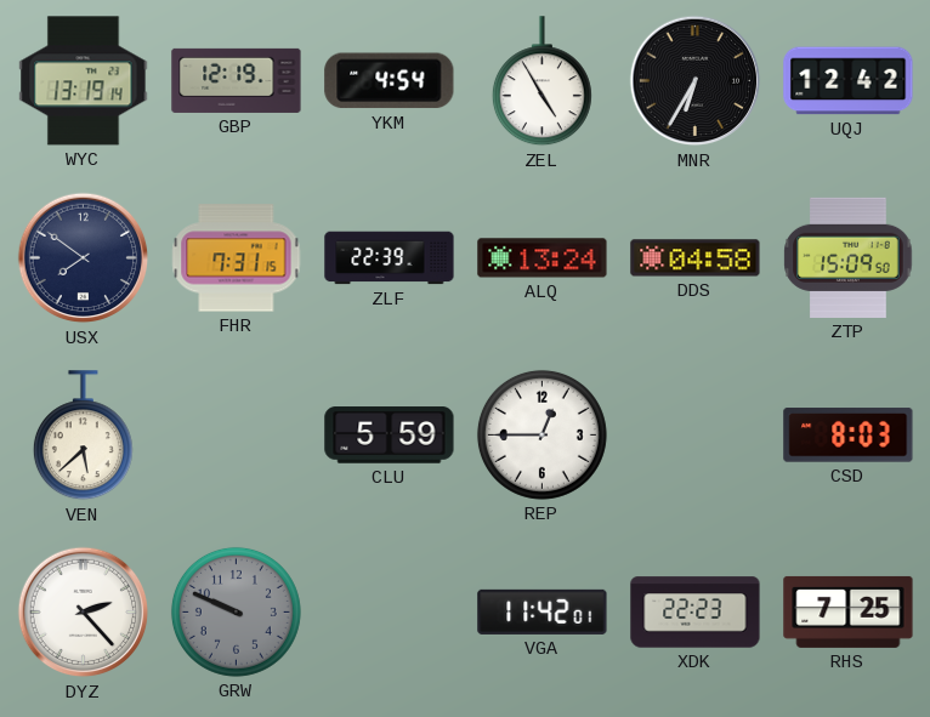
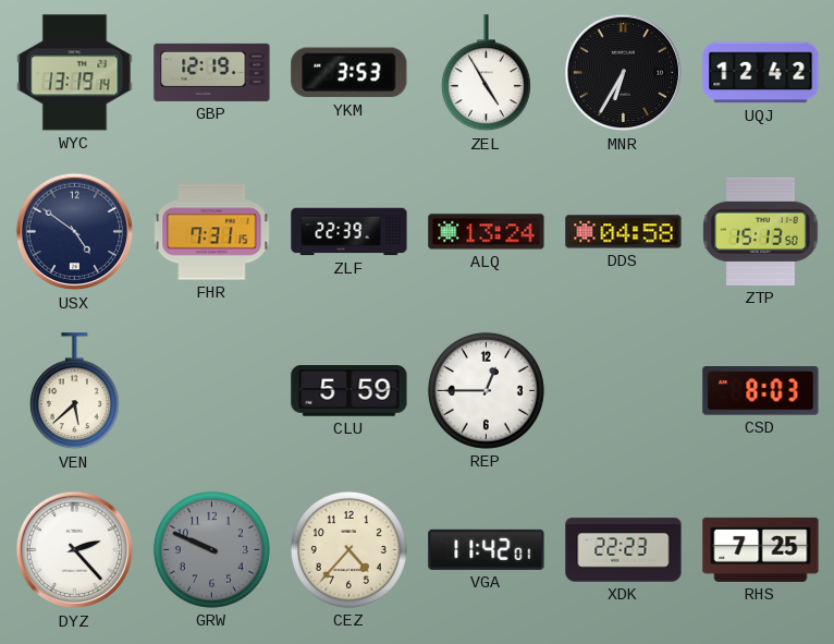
YKM: 4:54 -> 3:53
USX: 7:51 -> 4:51
ZTP: 15:09 -> 15:13
CEZ: none -> 4:37
